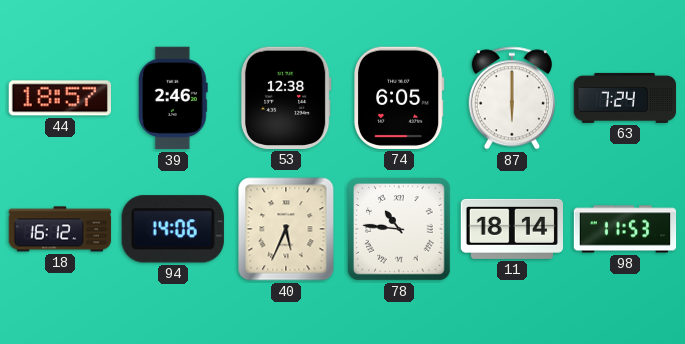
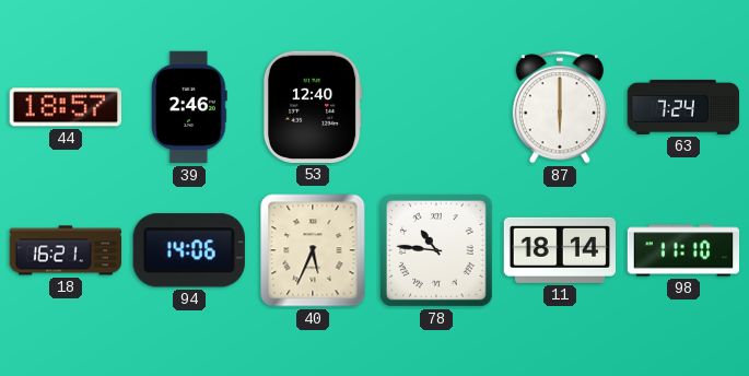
53: 12:38 -> 12:40
74: 6:05 -> none
18: 16:12 -> 16:21
98: 11:53 -> 11:10
